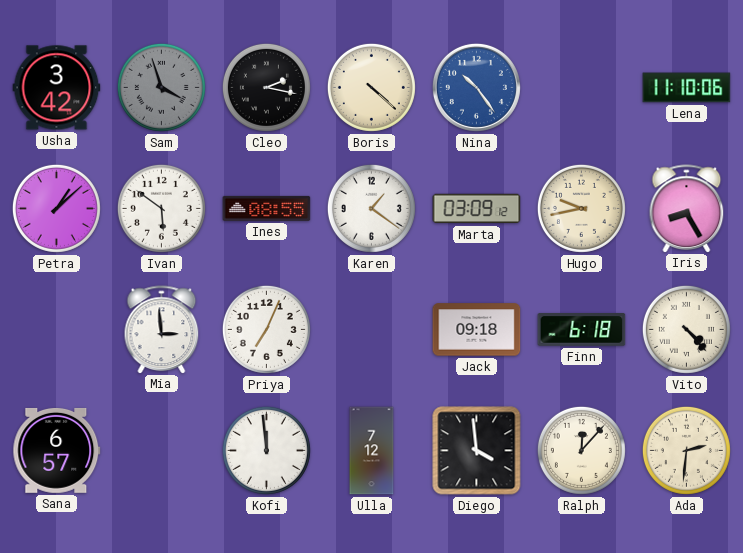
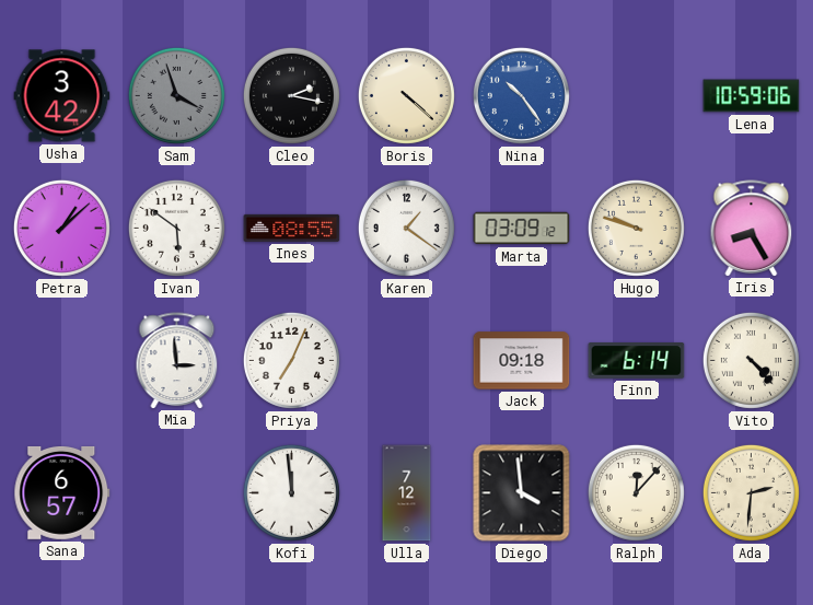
Lena: 11:10 -> 10:59
Hugo: 9:43 -> 9:48
Finn: 6:18 -> 6:14
